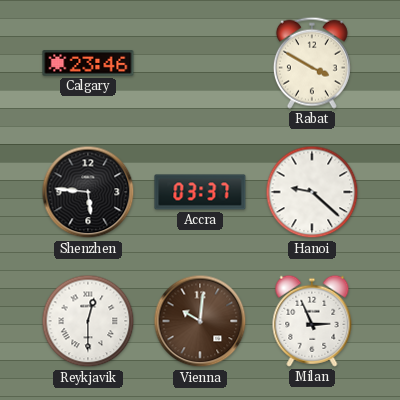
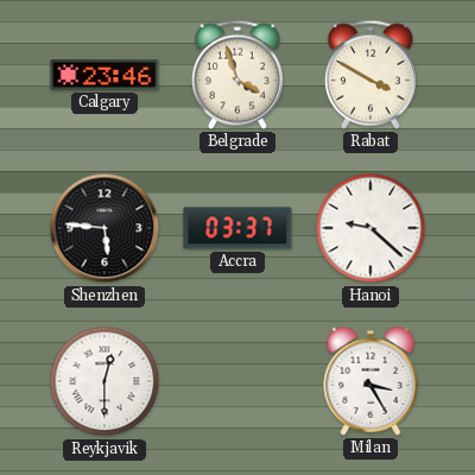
Belgrade: none -> 3:57
Vienna: 10:01 -> none
Milan: 2:56 -> 3:25
